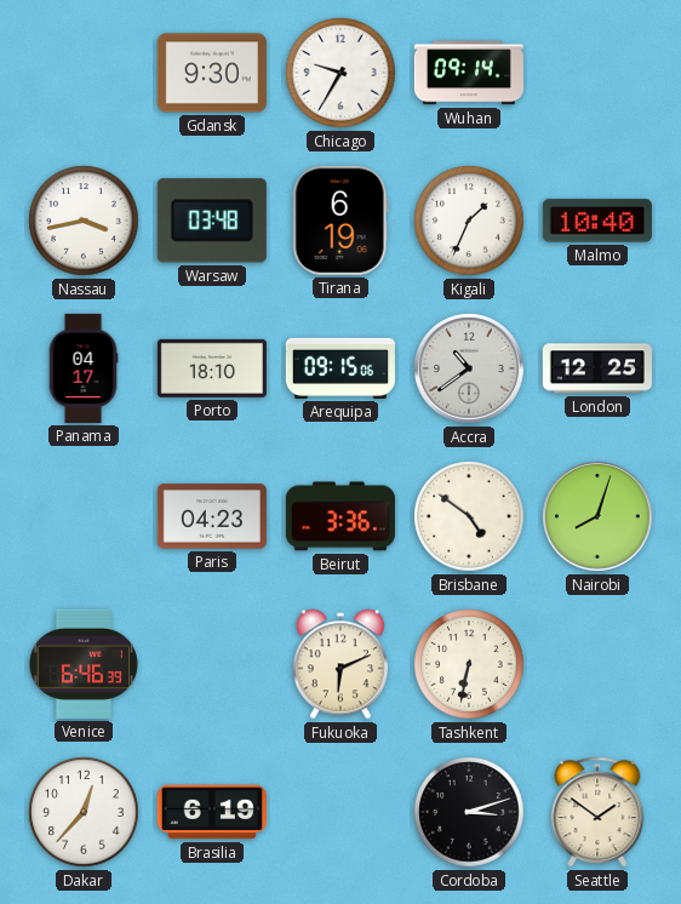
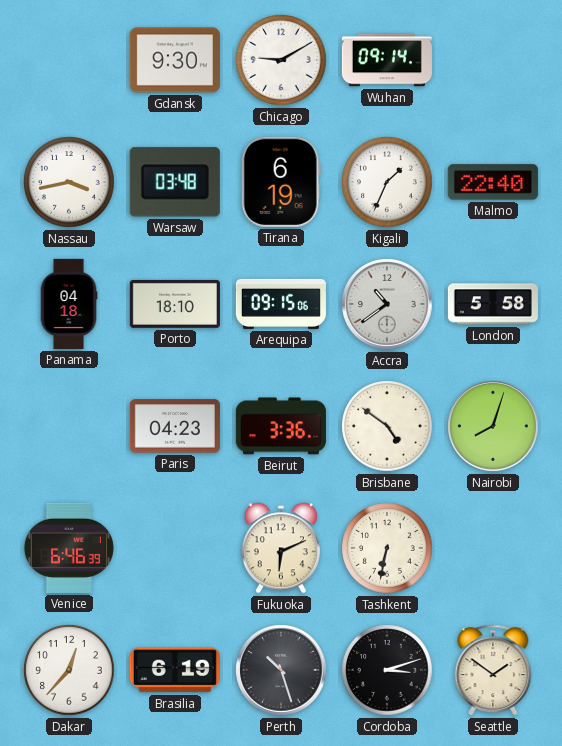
Chicago: 9:35 -> 9:10
Malmo: 10:40 -> 22:40
Panama: 04:17 -> 04:18
London: 12:25 -> 5:58
Perth: none -> 10:27
